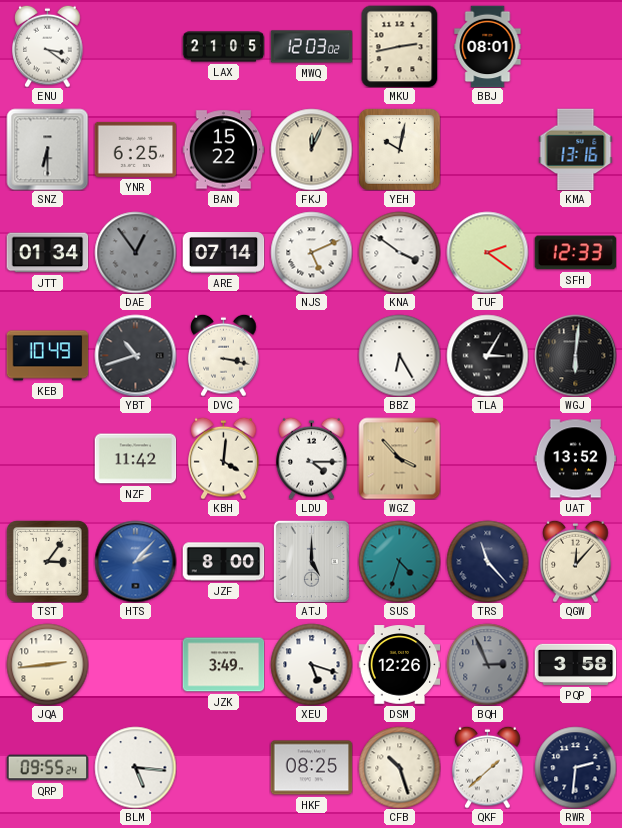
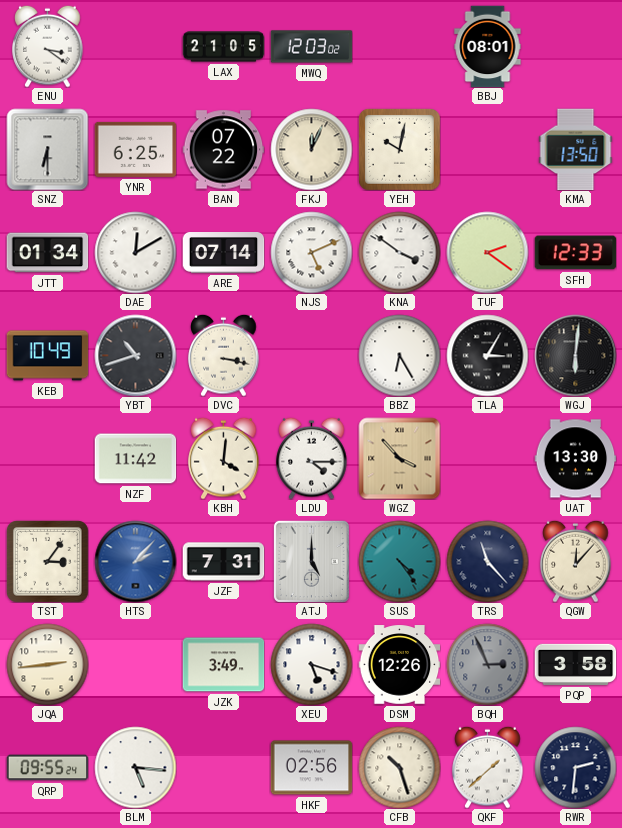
MKU: 2:43 -> none
BAN: 15:22 -> 07:22
KMA: 13:16 -> 13:50
DAE: 12:54 -> 12:10
DAE dial: grey -> white
UAT: 13:52 -> 13:30
JZF: 8:00 -> 7:31
SUS: 4:33 -> 4:24
HKF: 08:25 -> 02:56
